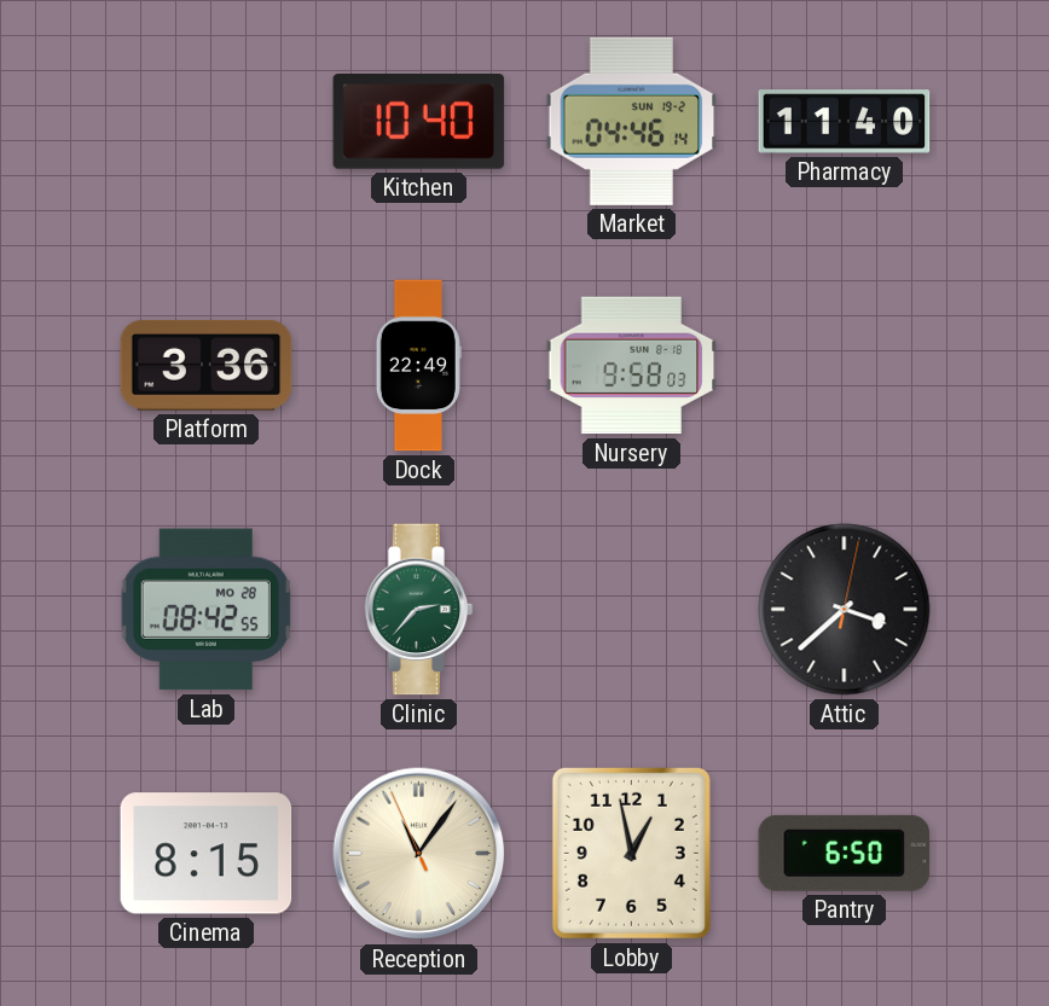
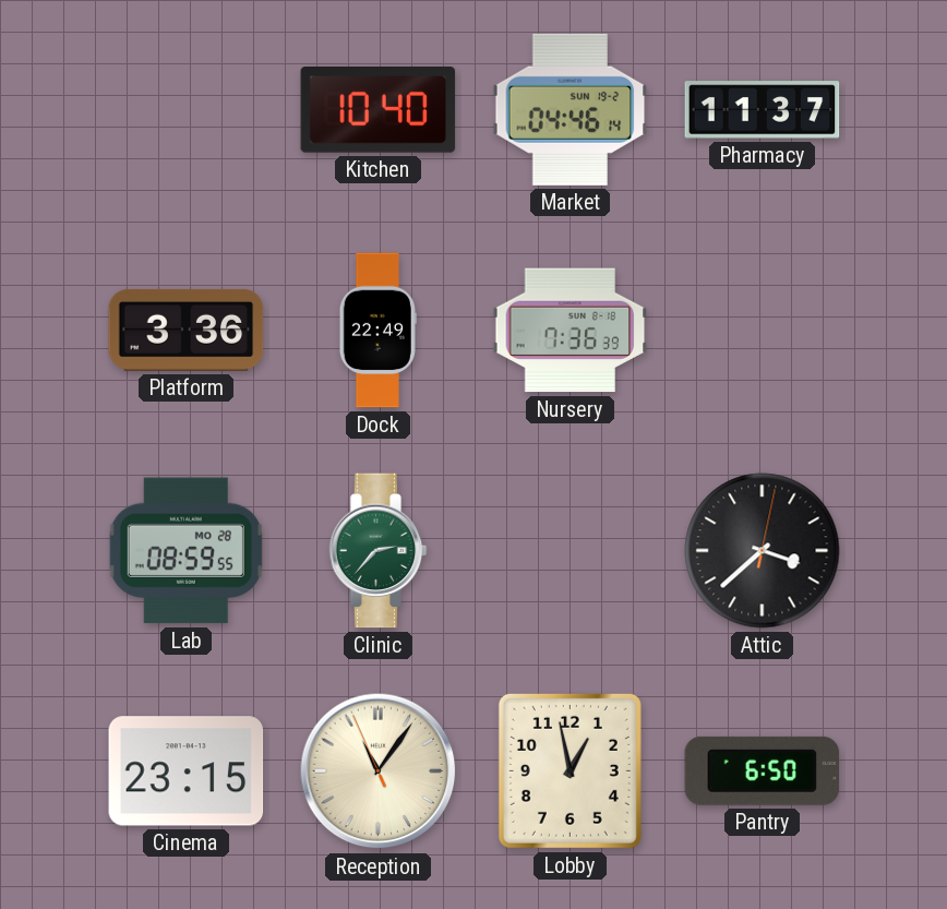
Pharmacy: 11:40 -> 11:37
Nursery: 9:58 -> 7:36
Lab: 08:42 -> 08:59
Cinema: 8:15 -> 23:15
